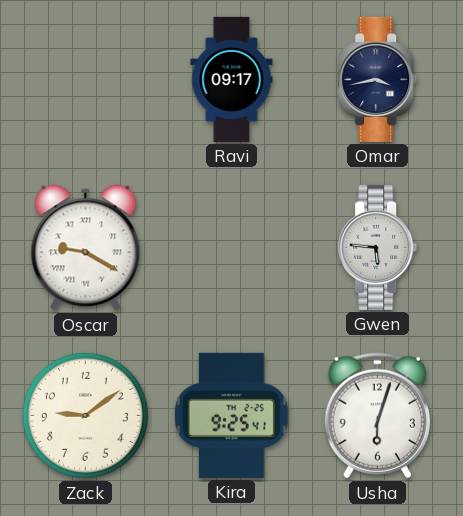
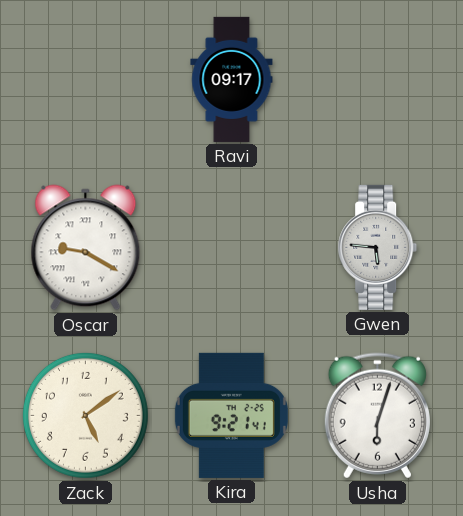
Omar: 3:43 -> none
Zack: 9:09 -> 5:09
Kira: 9:25 -> 9:21
